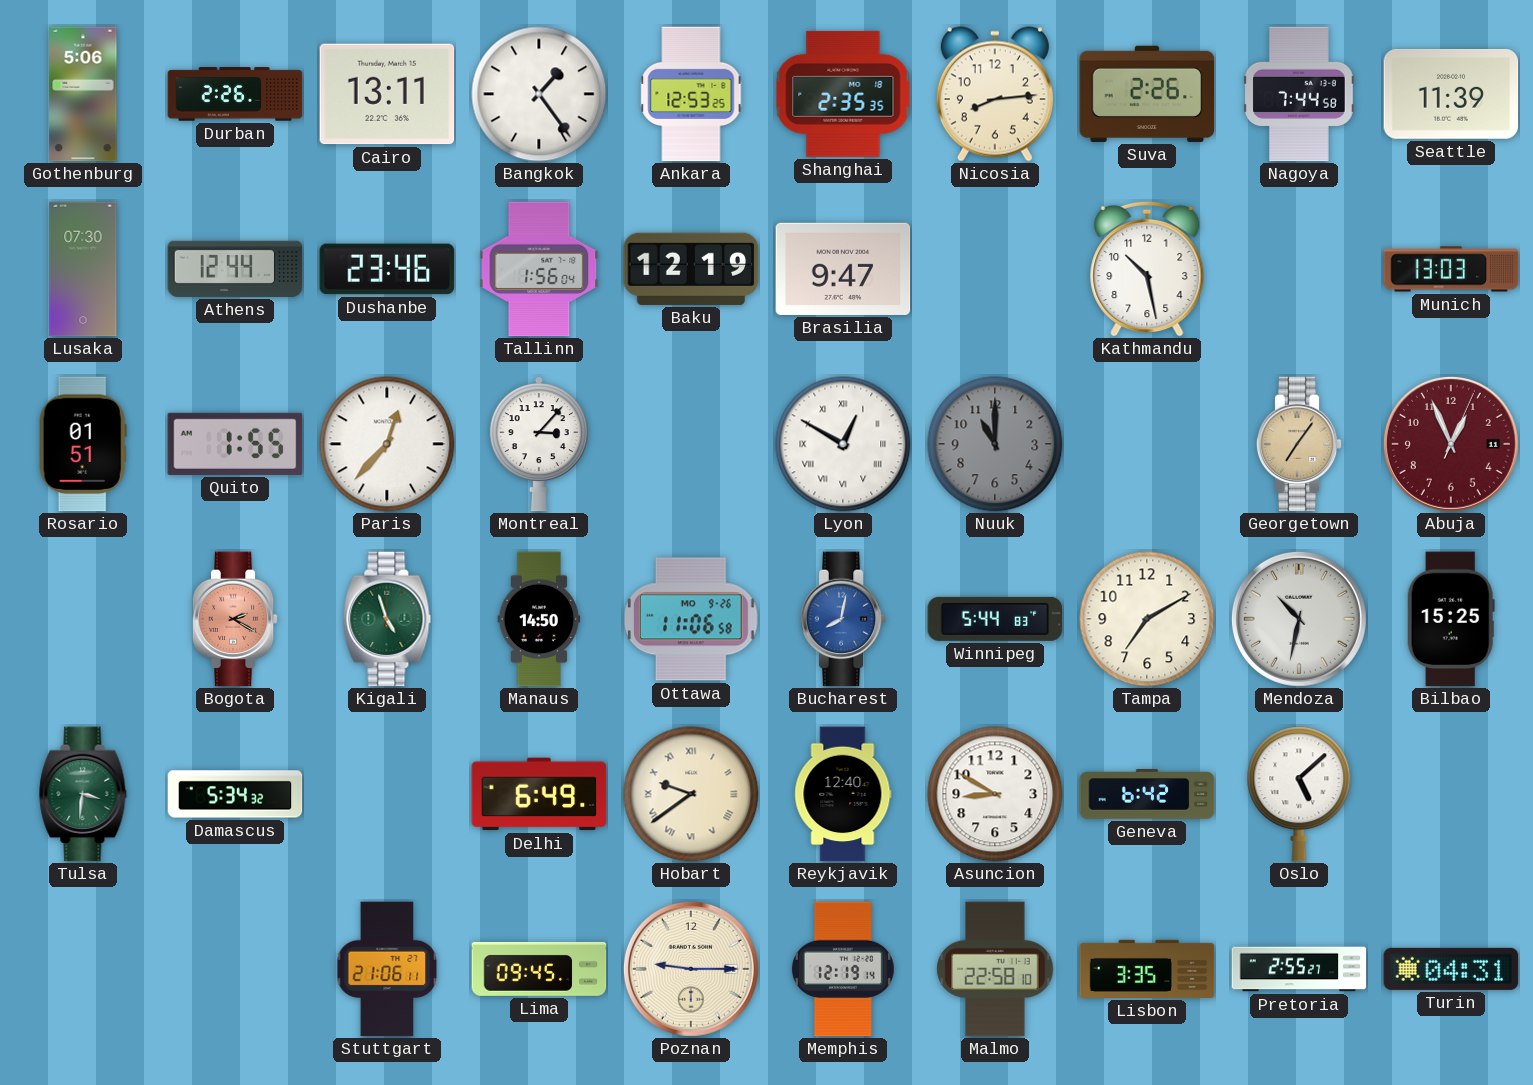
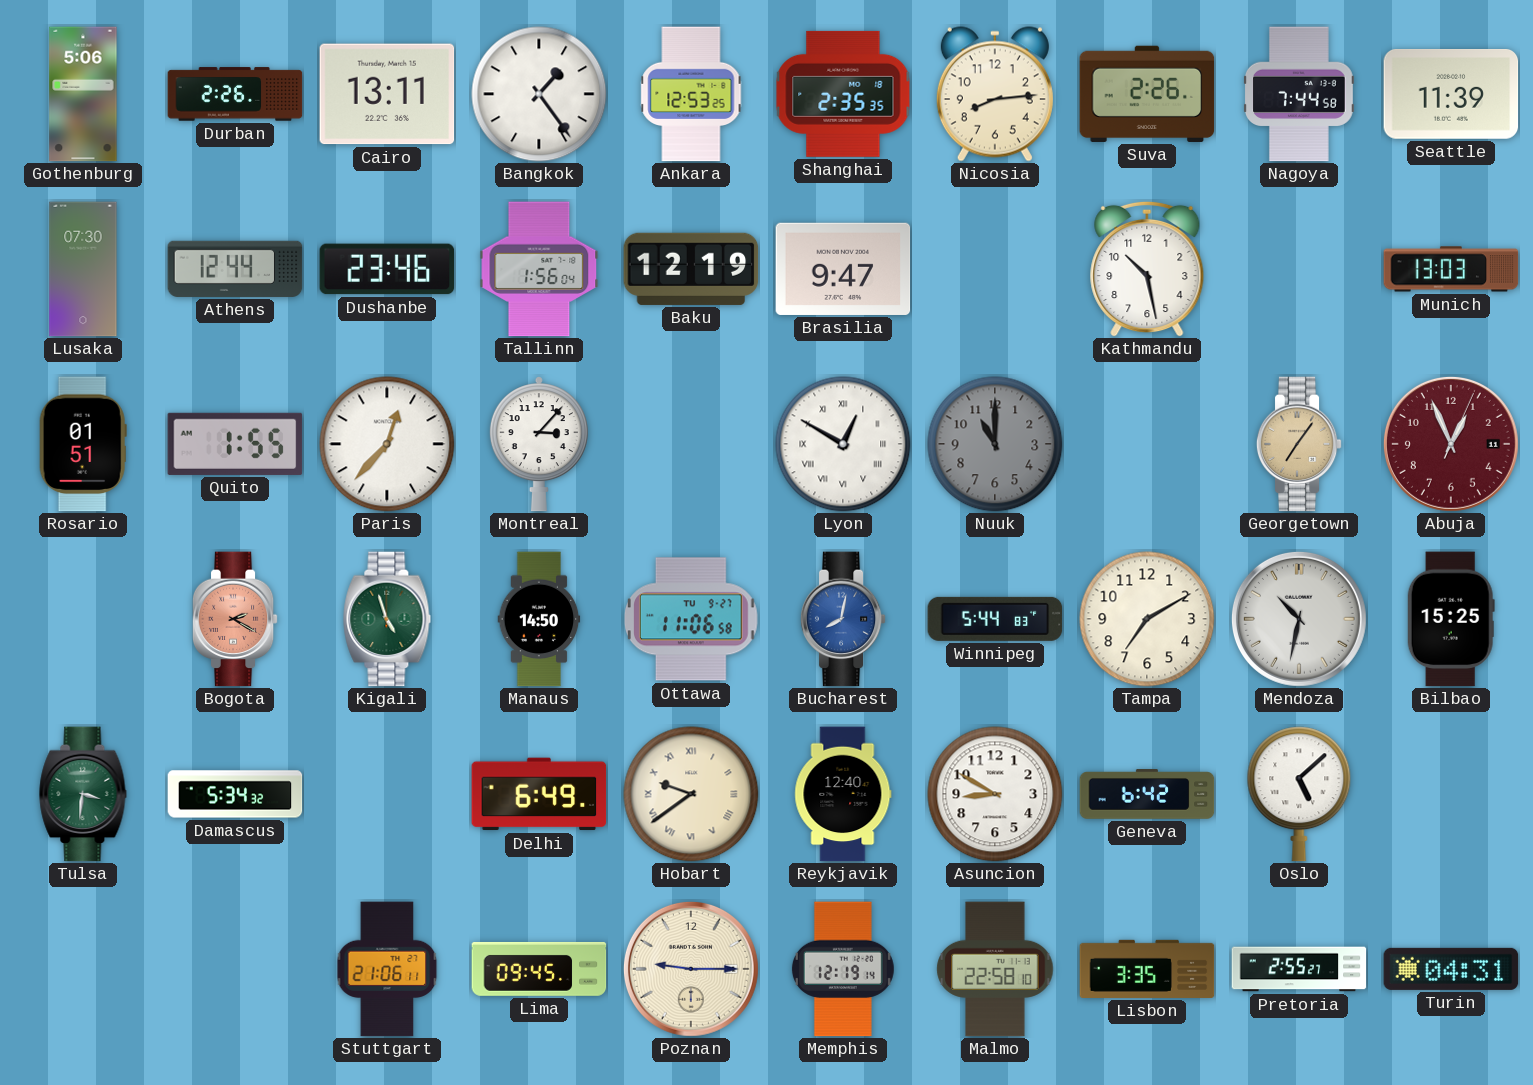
Ottawa date: MO 9-26 -> TU 9-27
